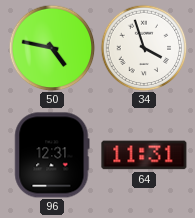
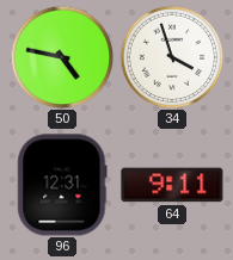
64: 11:31 -> 9:11
